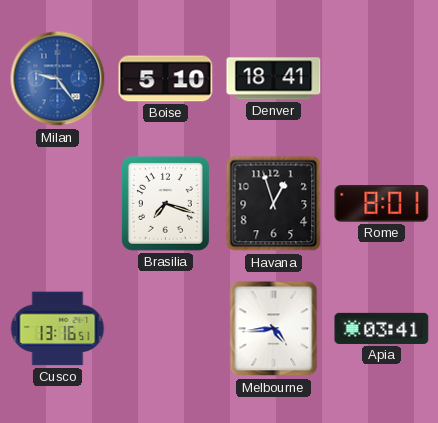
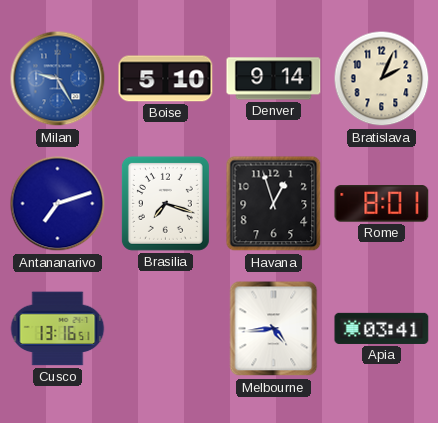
Milan: 9:24 -> 9:25
Denver: 18:41 -> 9:14
Bratislava: none -> 2:04
Antananarivo: none -> 7:12
